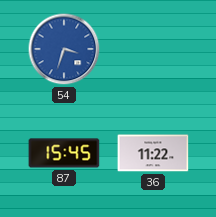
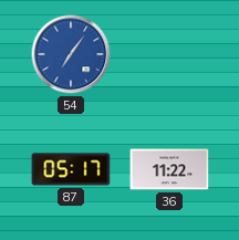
54: 3:33 -> 7:06
87: 15:45 -> 05:17
